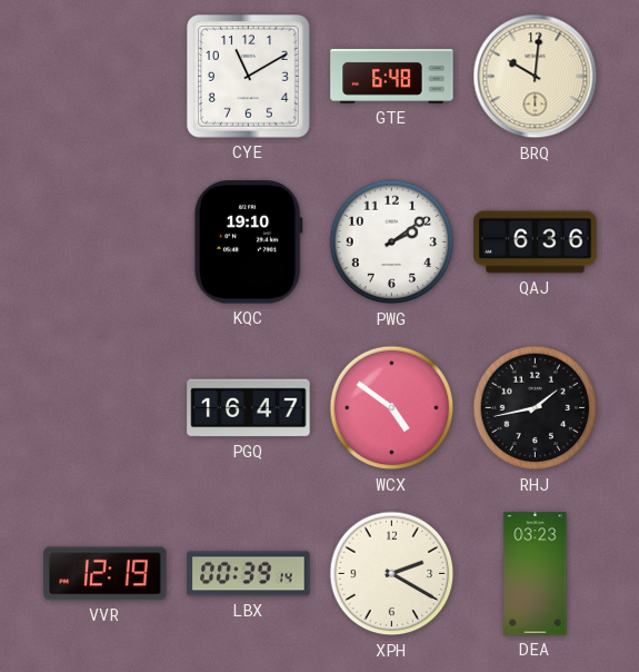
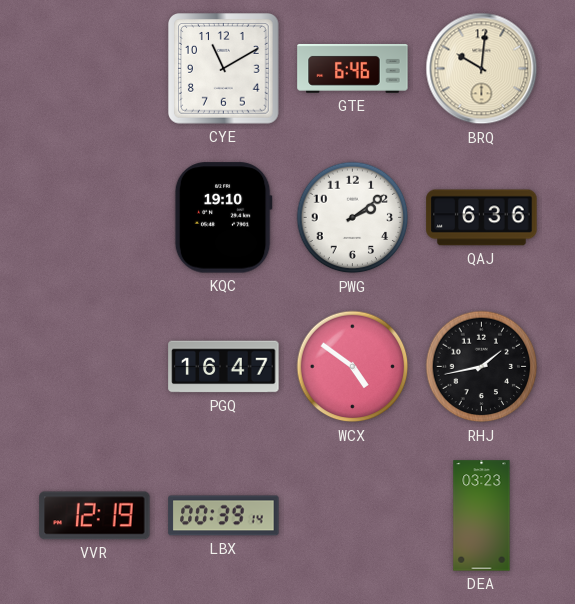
GTE: 6:48 -> 6:46
XPH: 2:20 -> none
